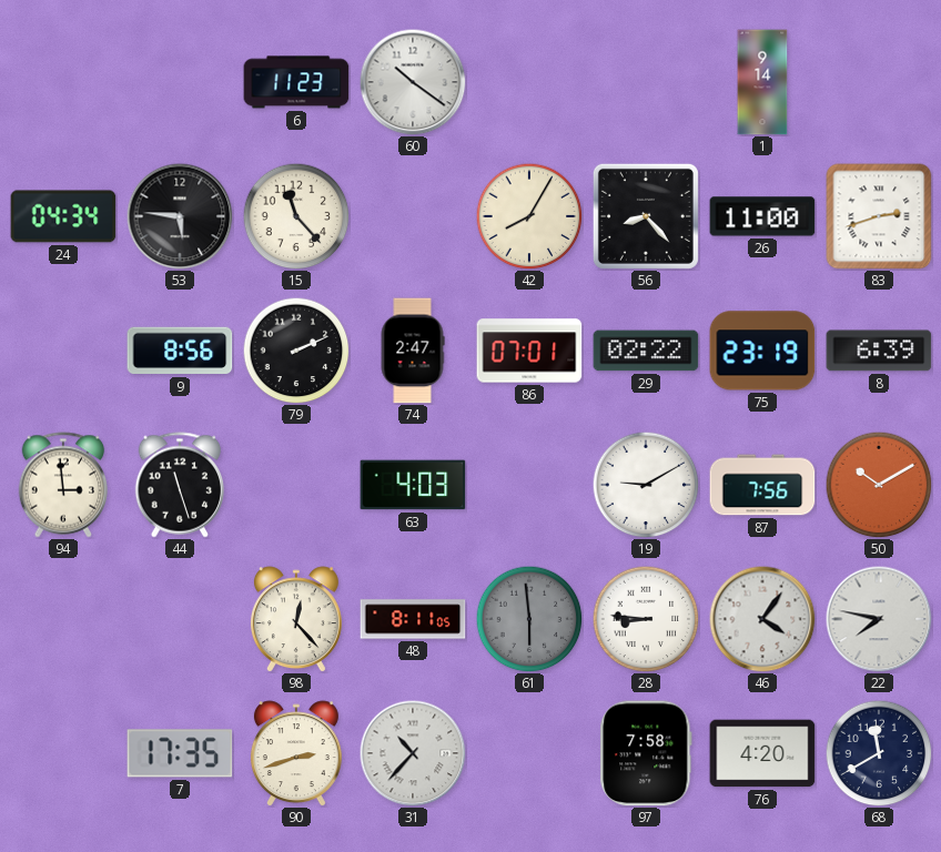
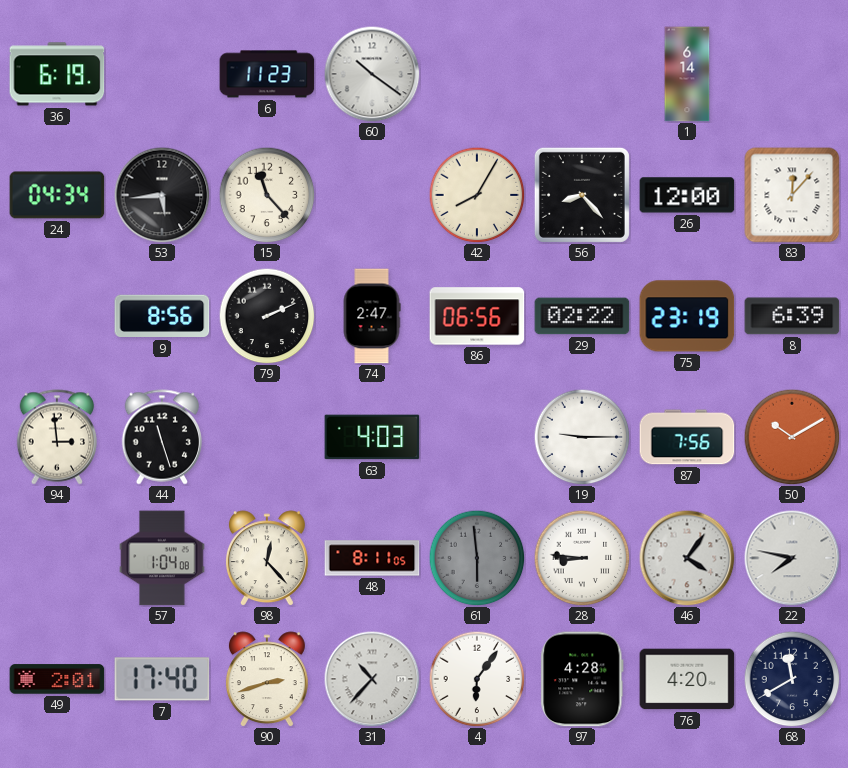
36: none -> 6:19
1: 9:14 -> 6:14
53: 5:46 -> 5:44
26: 11:00 -> 12:00
83: 2:42 -> 12:07
86: 07:01 -> 06:56
19: 9:10 -> 9:15
57: none -> 1:04
49: none -> 2:01
7: 17:35 -> 17:40
4: none -> 6:06
97: 7:58 -> 4:28
